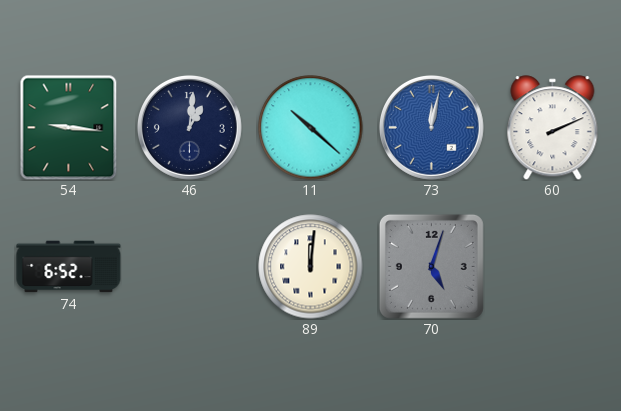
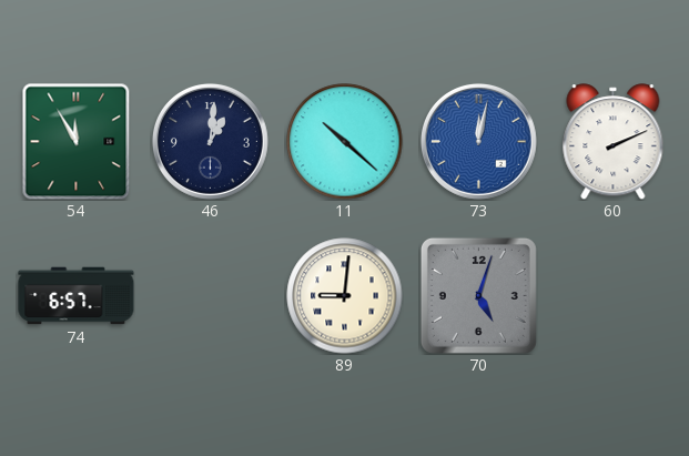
54: 9:16 -> 11:55
74: 6:52 -> 6:57
89: 12:01 -> 9:01
